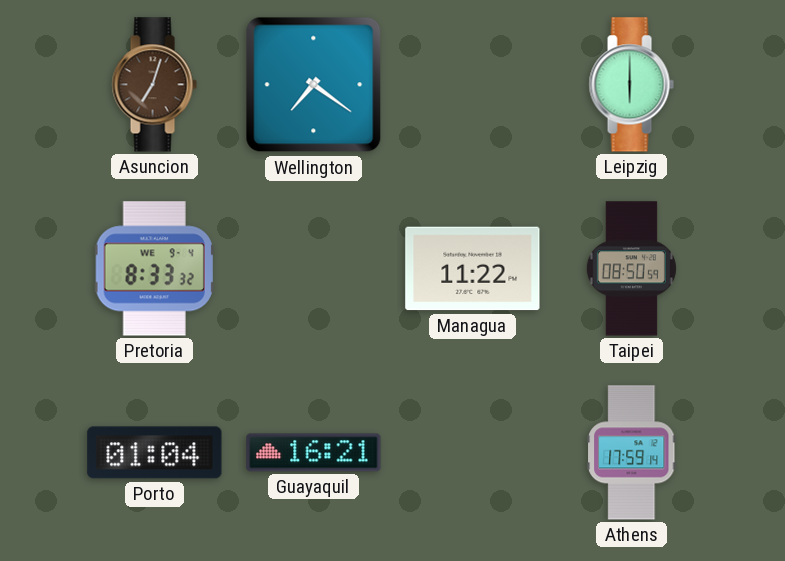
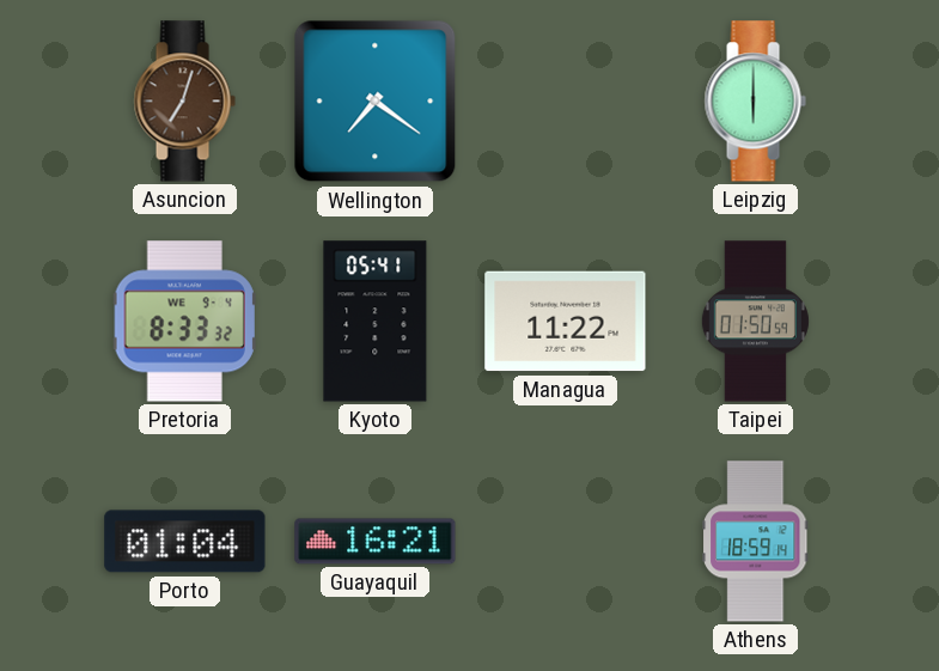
Kyoto: none -> 05:41
Taipei: 08:50 -> 01:50
Athens: 17:59 -> 18:59
